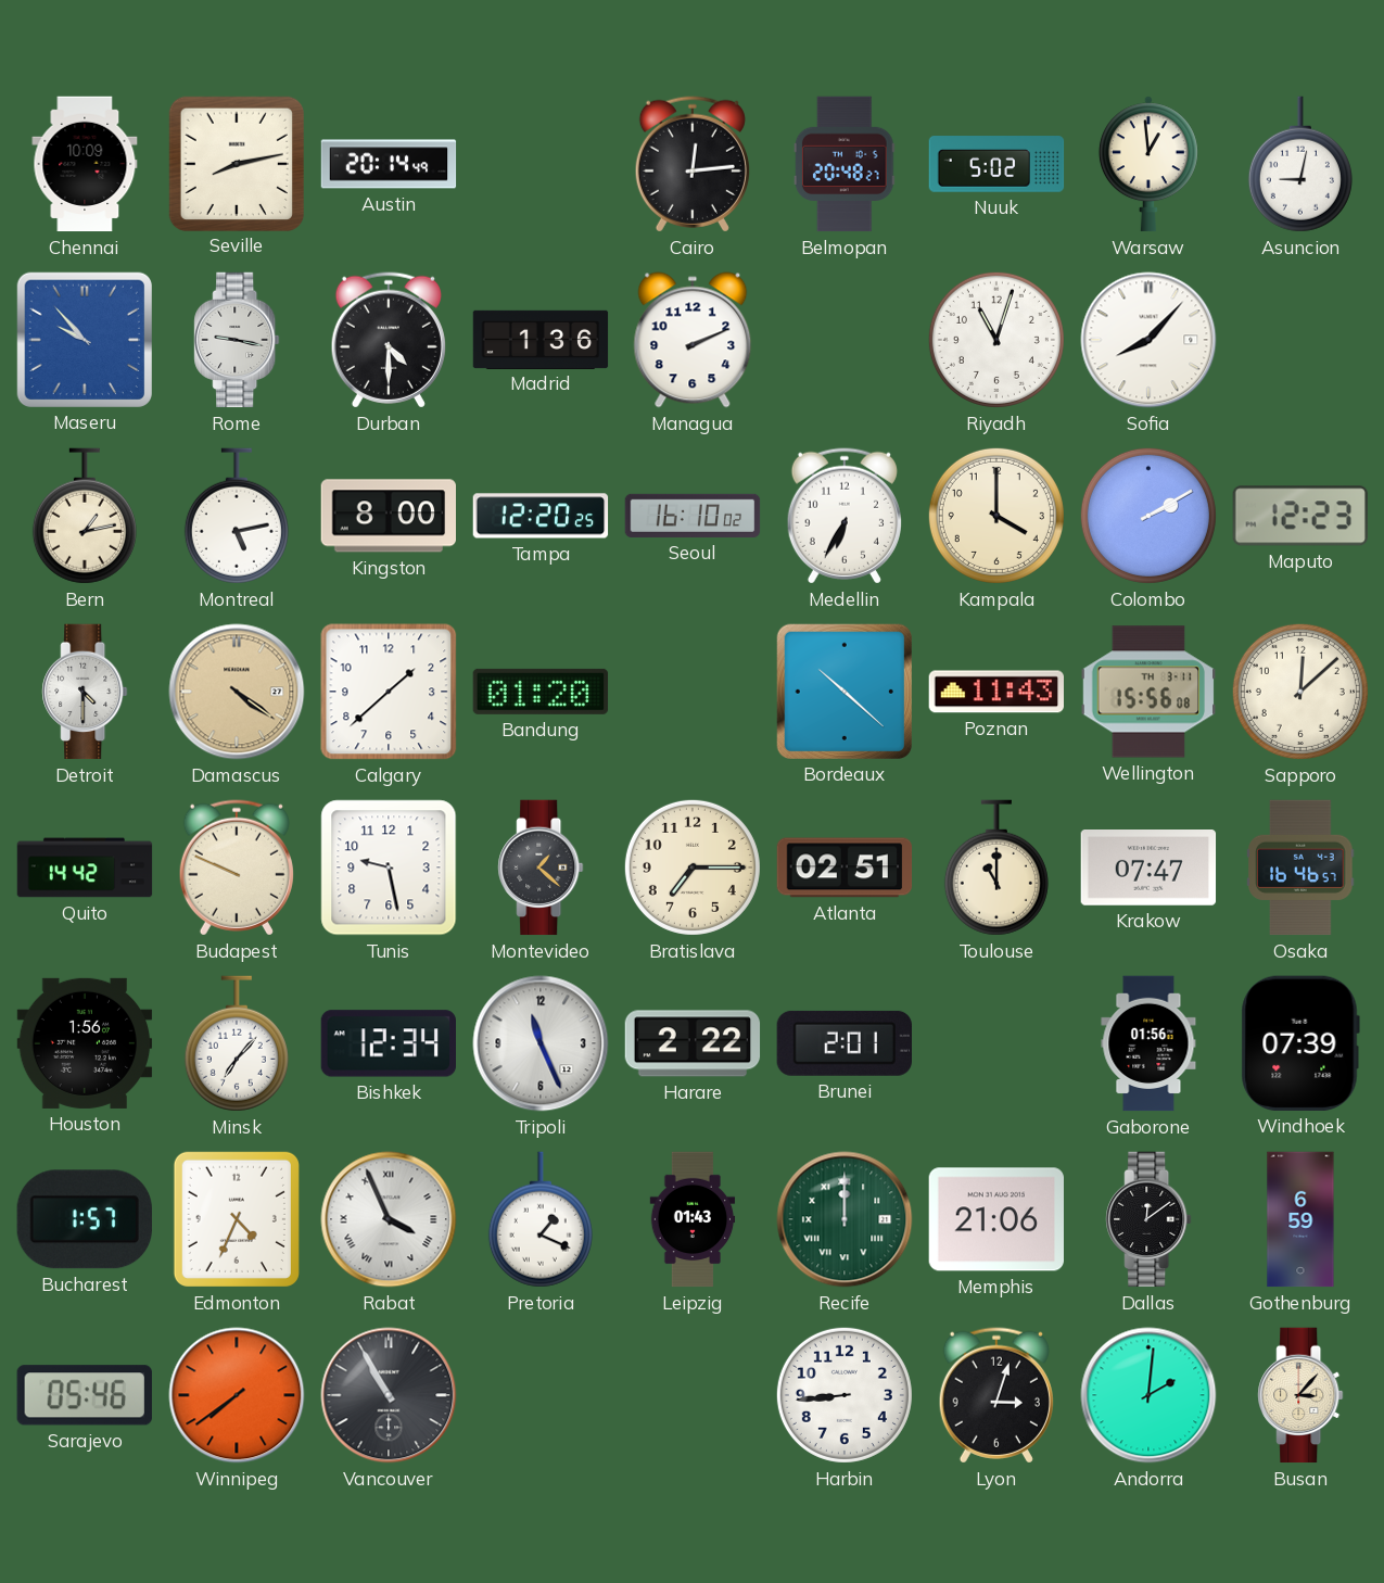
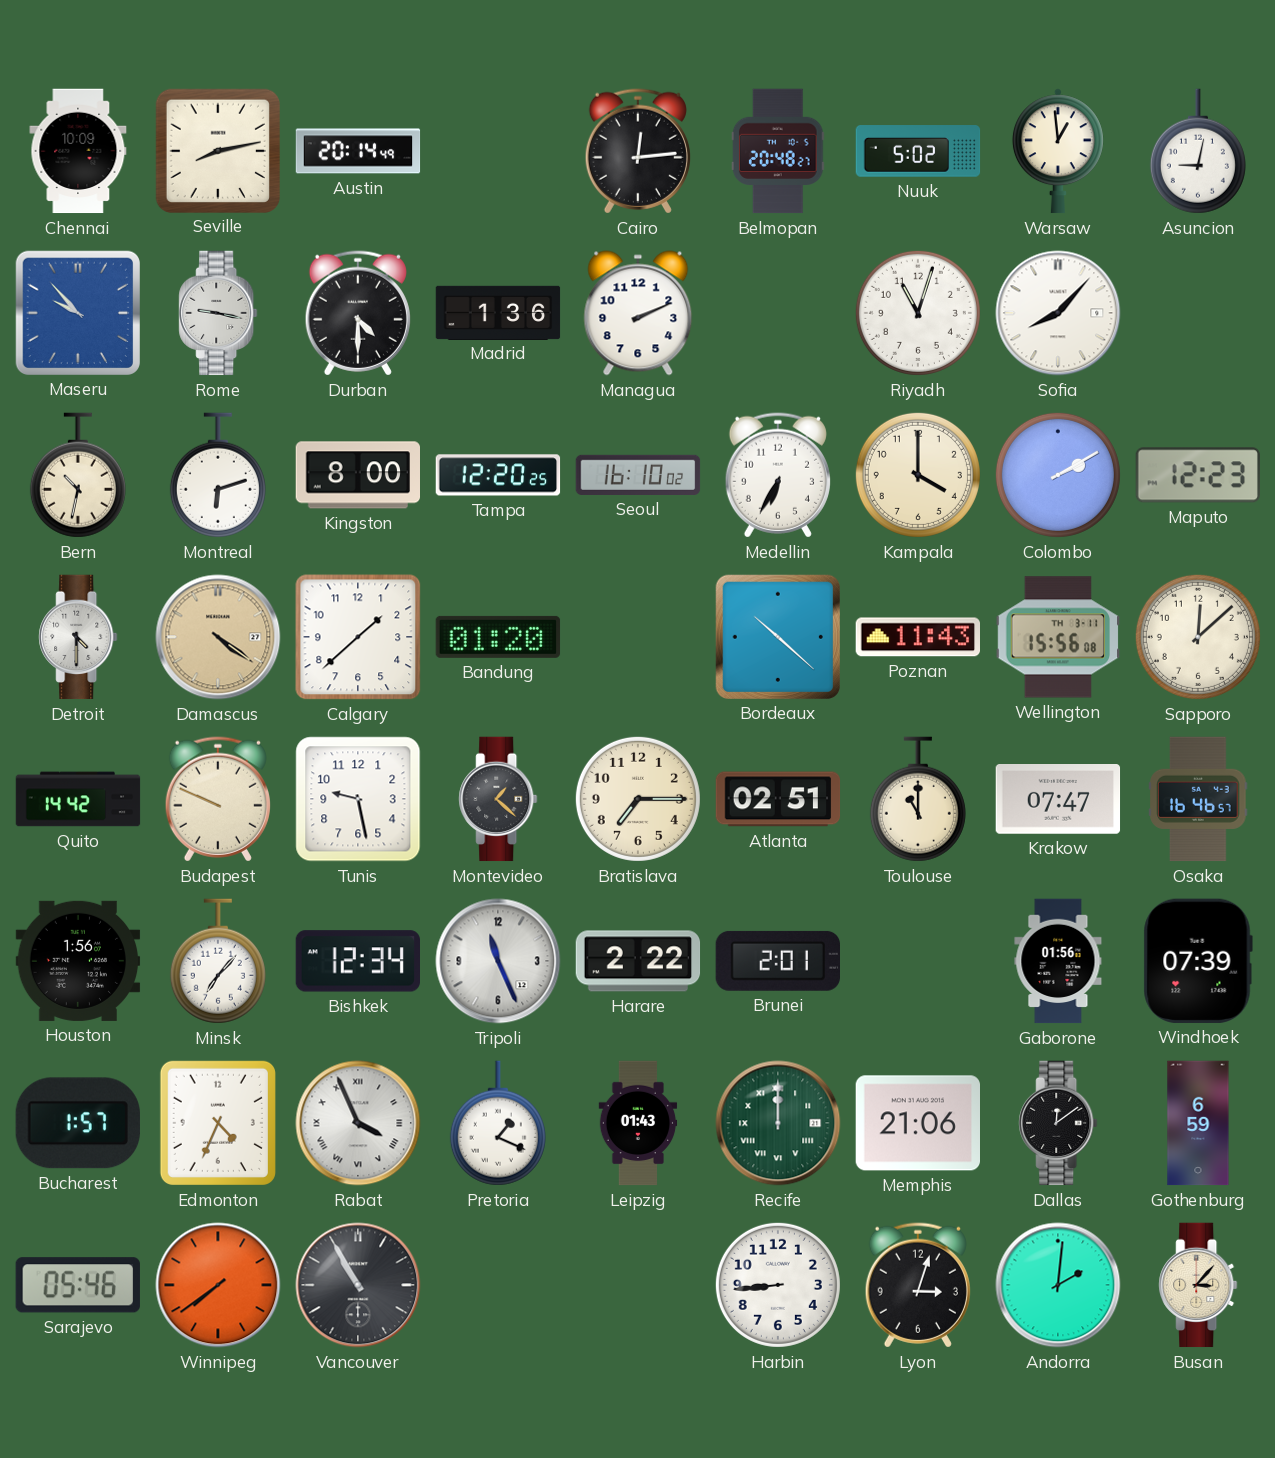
Bern: 1:13 -> 10:32
Montreal: 5:13 -> 6:12
